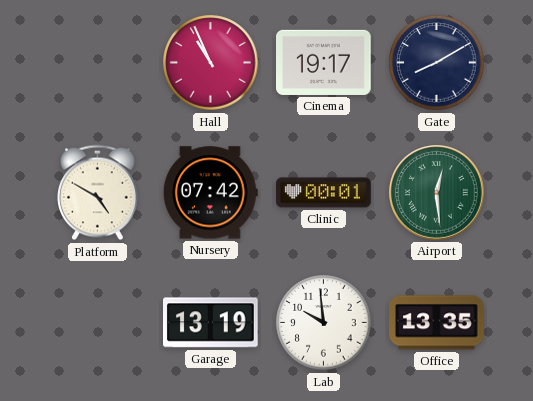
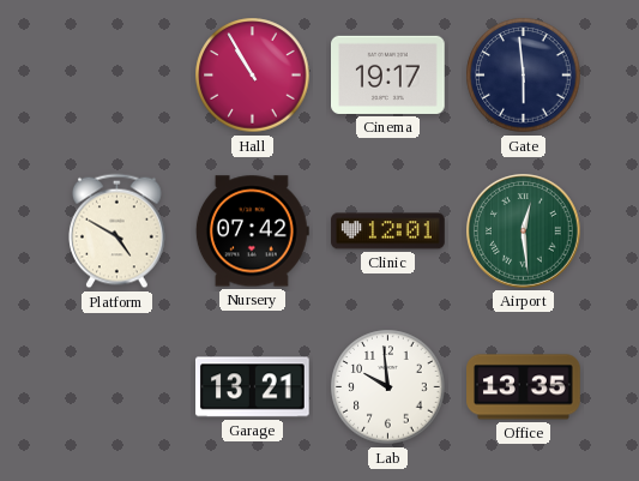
Hall: 10:56 -> 10:55
Gate: 8:10 -> 5:59
Clinic: 00:01 -> 12:01
Garage: 13:19 -> 13:21
